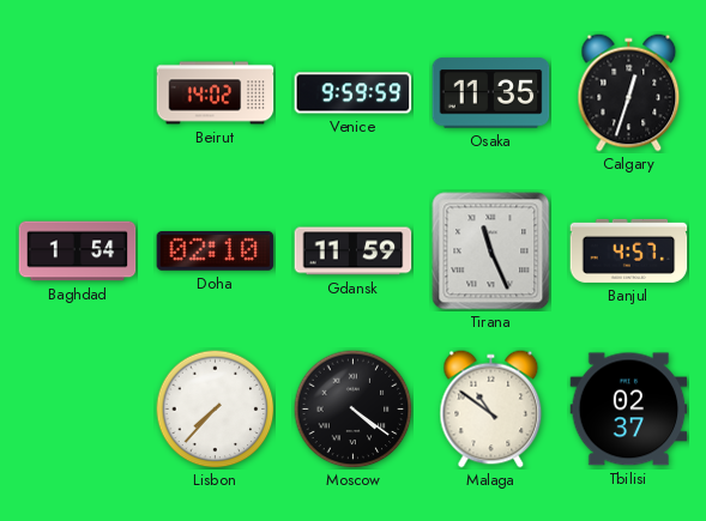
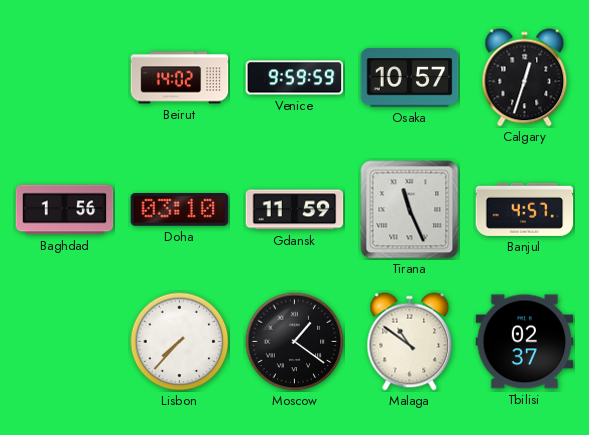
Osaka: 11:35 -> 10:57
Baghdad: 1:54 -> 1:56
Doha: 02:10 -> 03:10
Moscow: 4:21 -> 1:21
